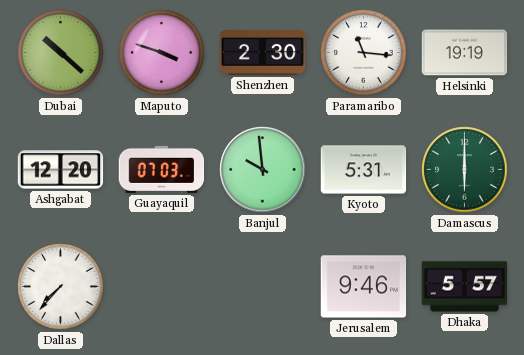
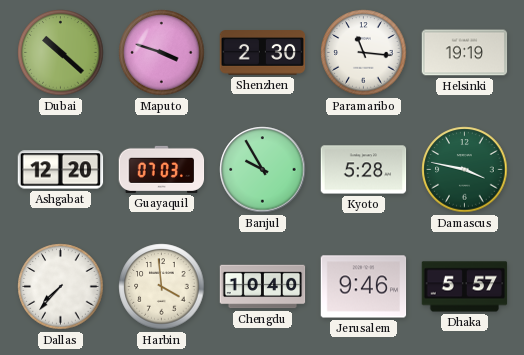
Banjul: 9:59 -> 9:55
Kyoto: 5:31 -> 5:28
Damascus: 6:00 -> 3:47
Harbin: none -> 3:59
Chengdu: none -> 10:40
